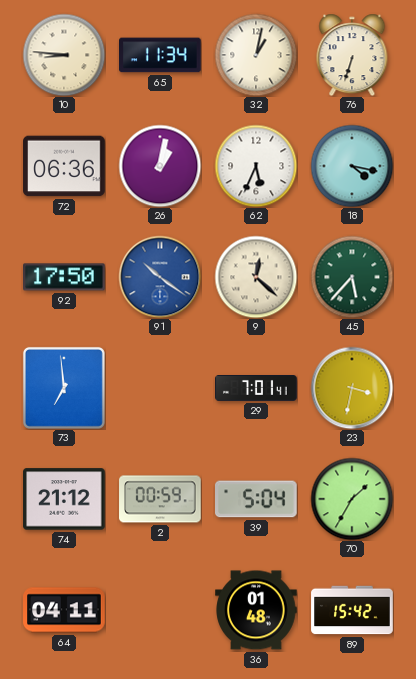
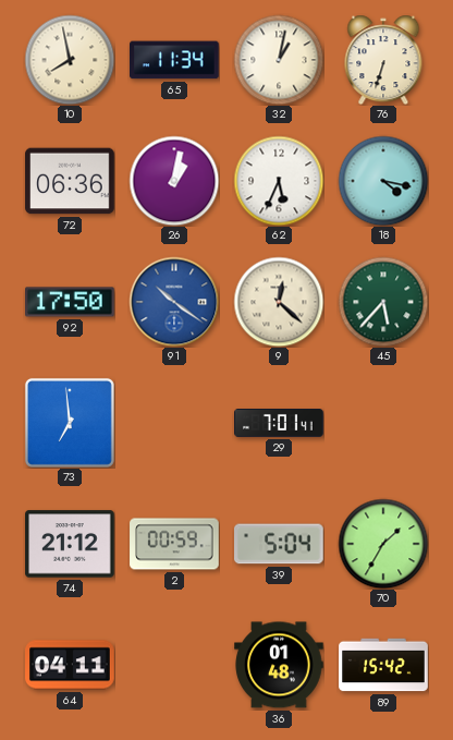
10: 8:46 -> 7:58
23: 3:32 -> none
